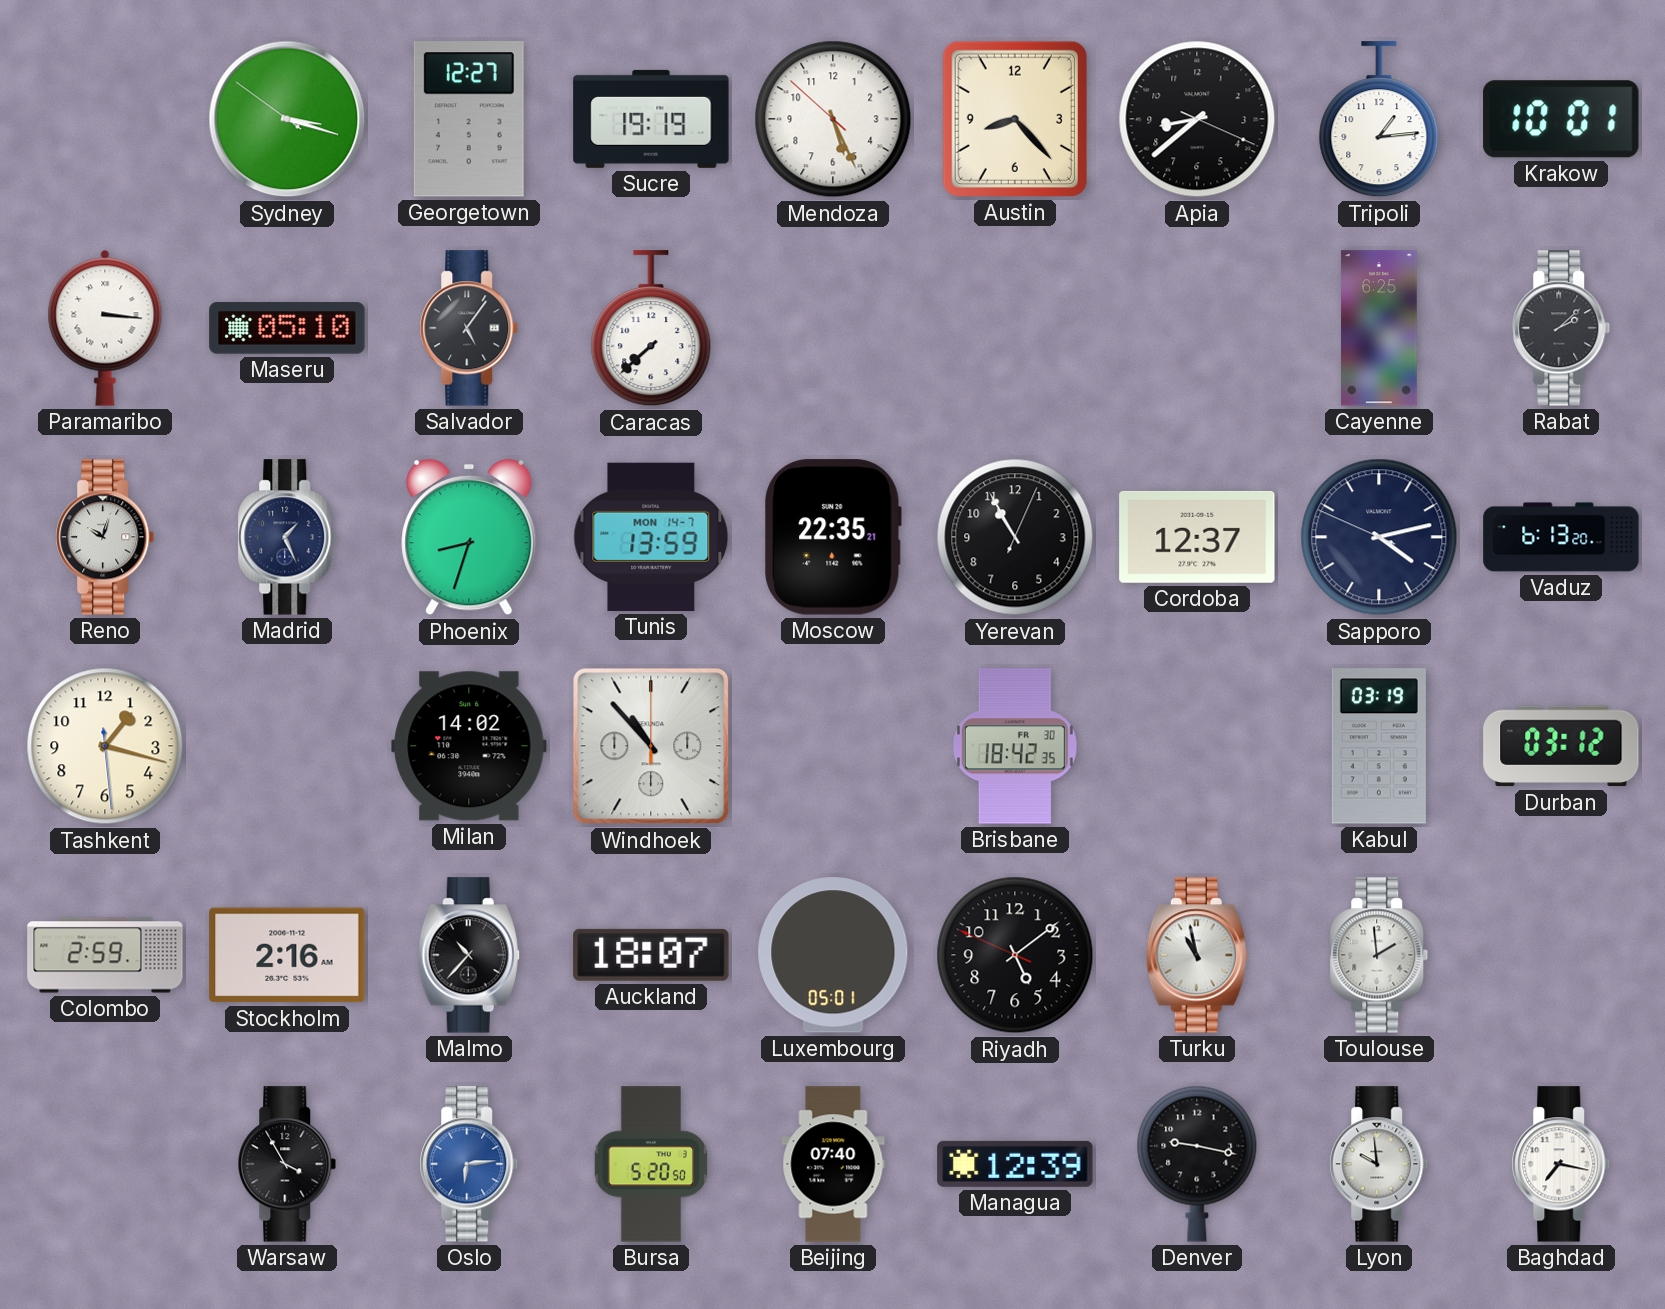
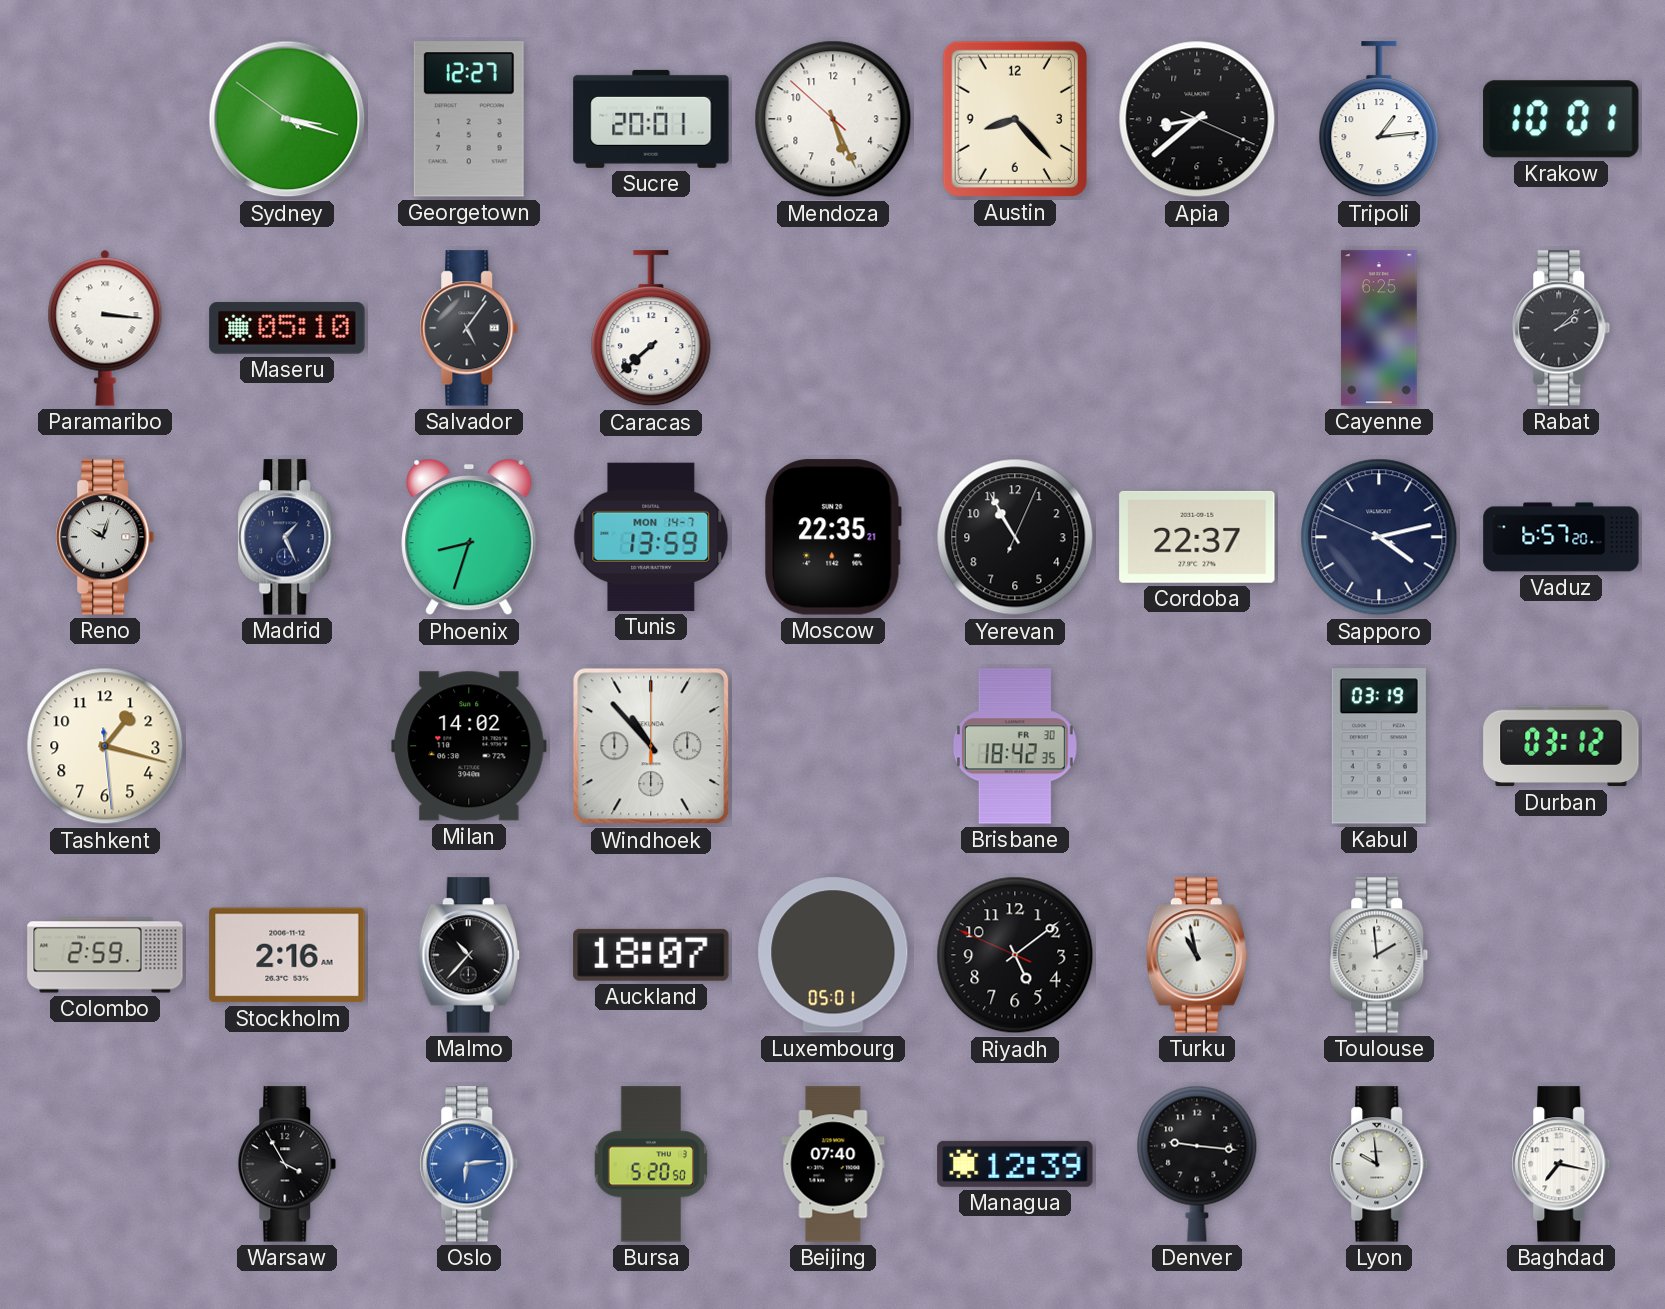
Sucre: 19:19 -> 20:01
Cordoba: 12:37 -> 22:37
Vaduz: 6:13 -> 6:57
Denver: 9:17 -> 9:16
